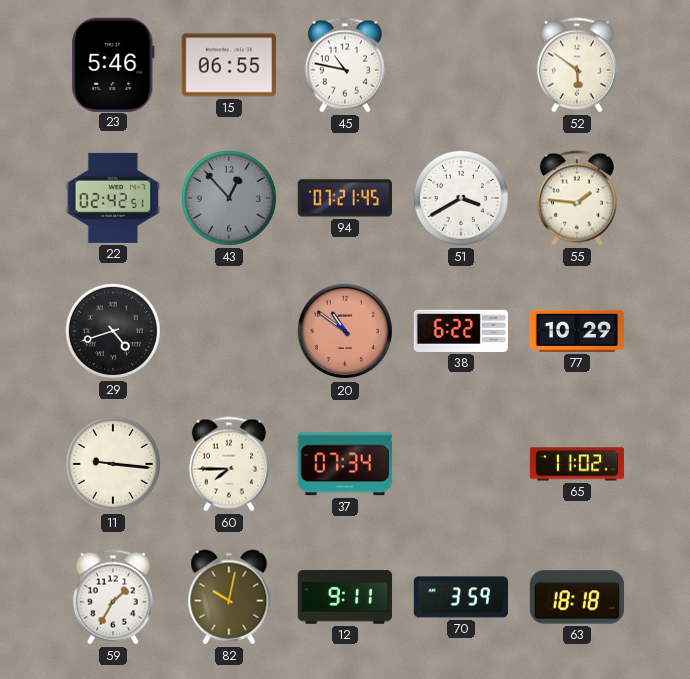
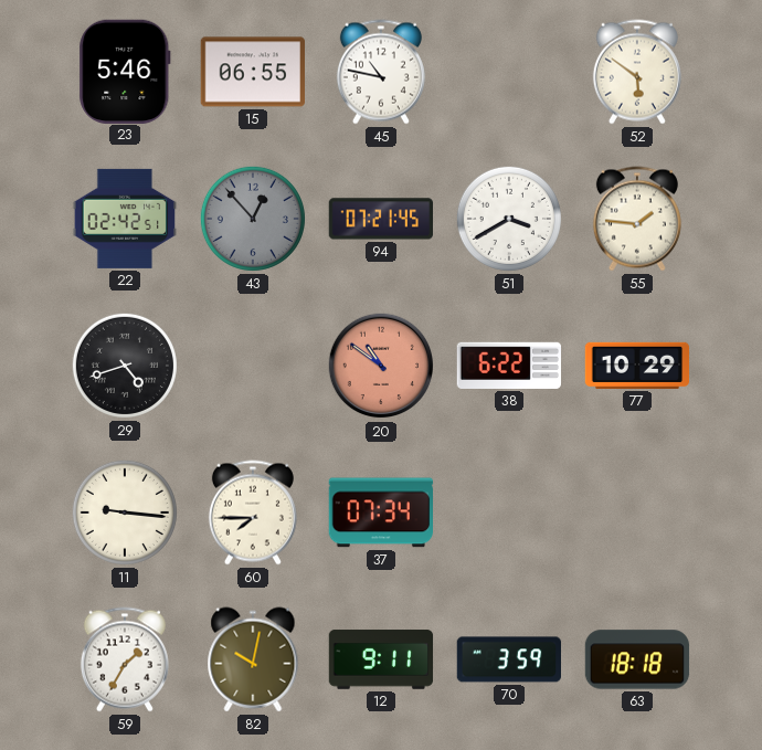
65: 11:02 -> none
